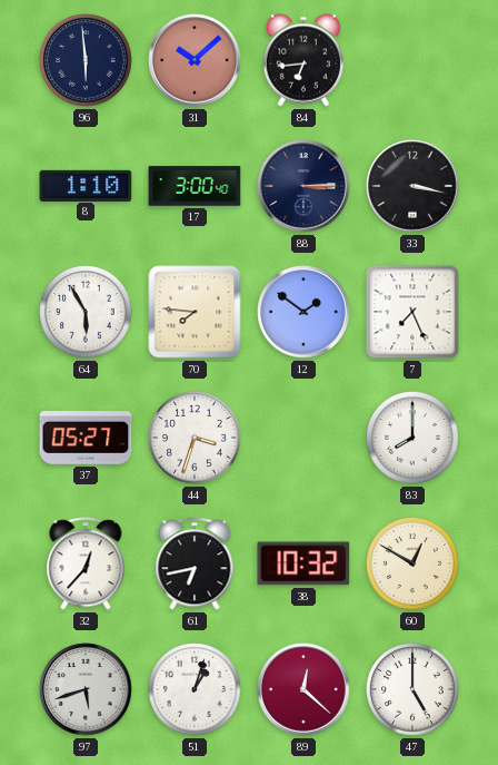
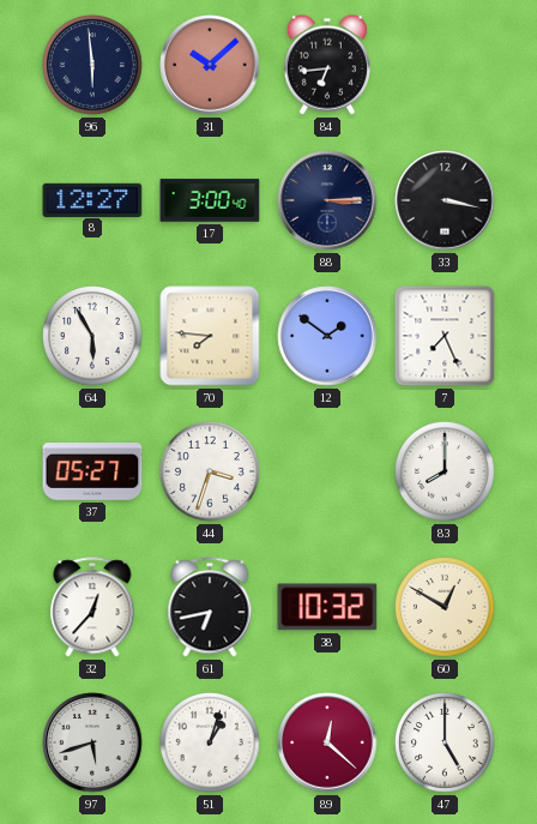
8: 1:10 -> 12:27
